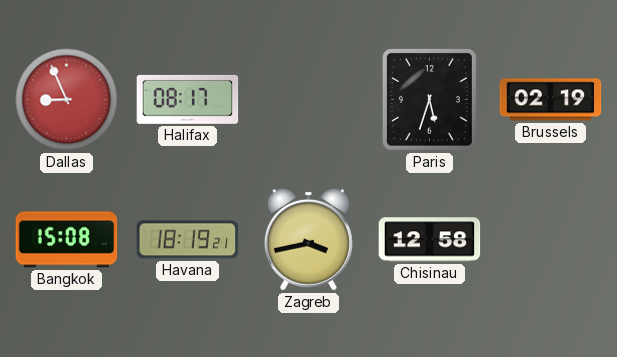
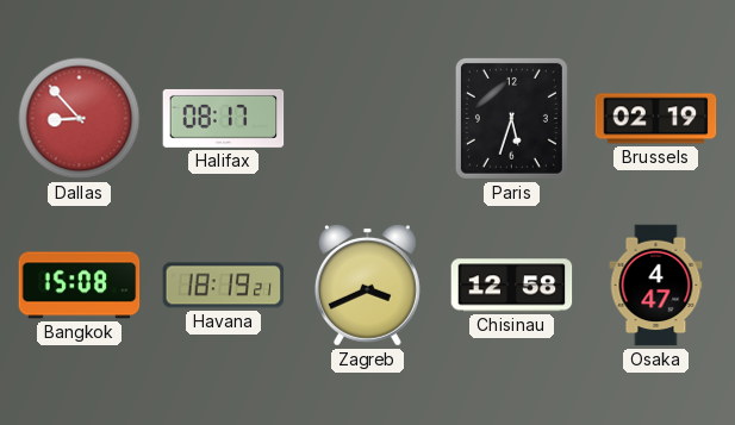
Dallas: 8:56 -> 8:53
Zagreb: 3:43 -> 3:41
Osaka: none -> 4:47
